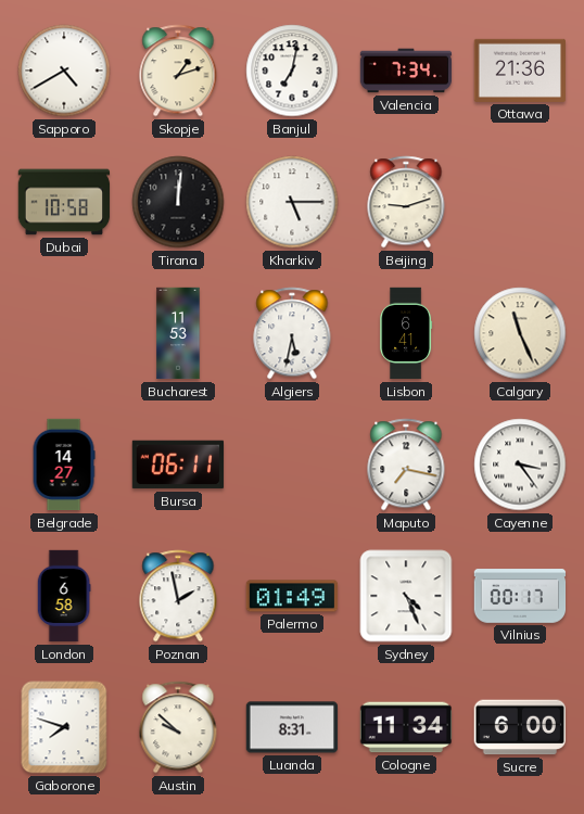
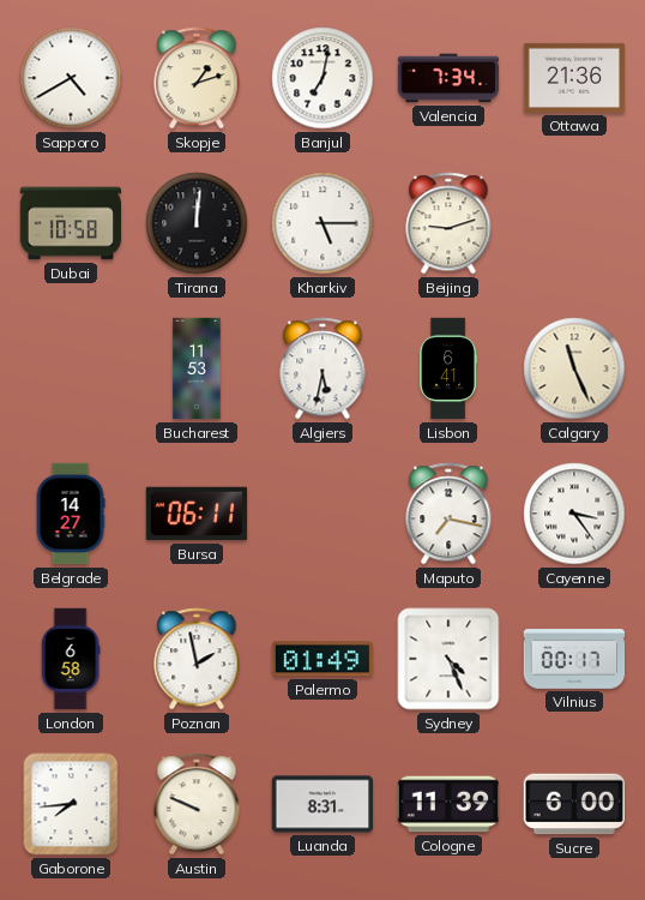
Gaborone: 7:48 -> 7:44
Austin: 9:52 -> 9:49
Cologne: 11:34 -> 11:39
